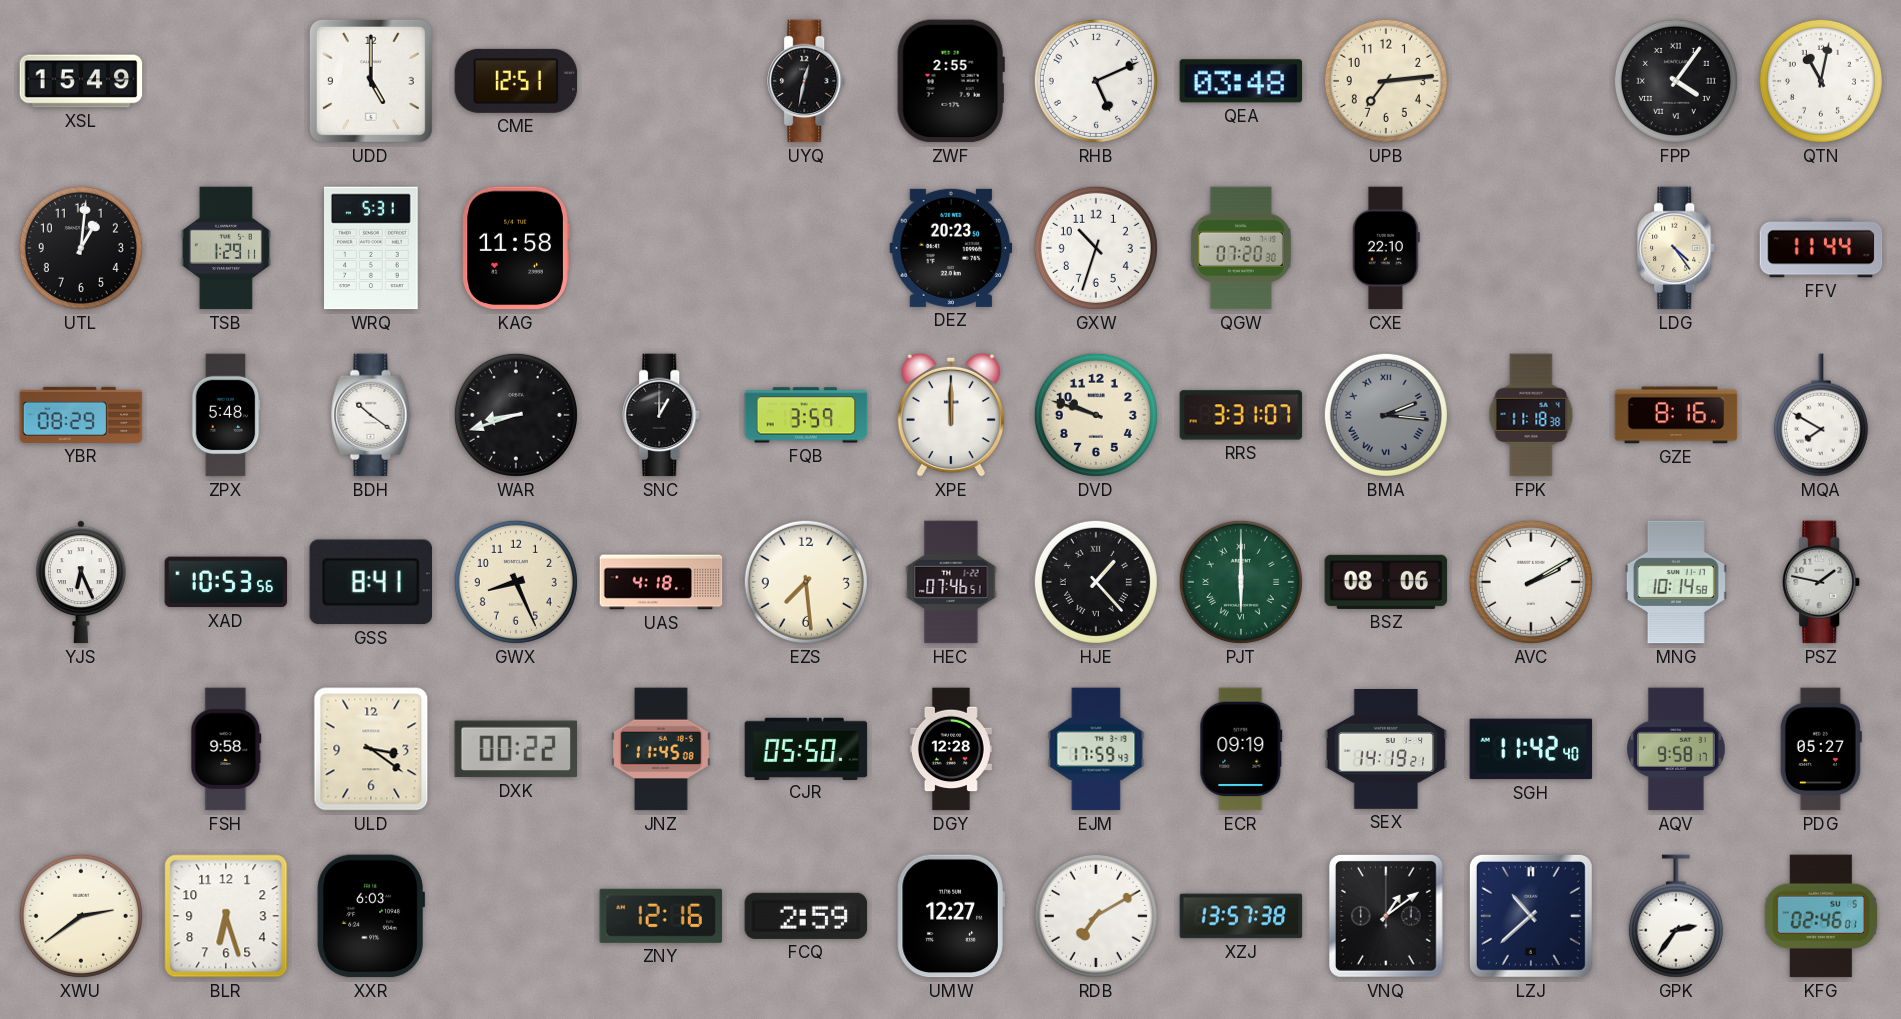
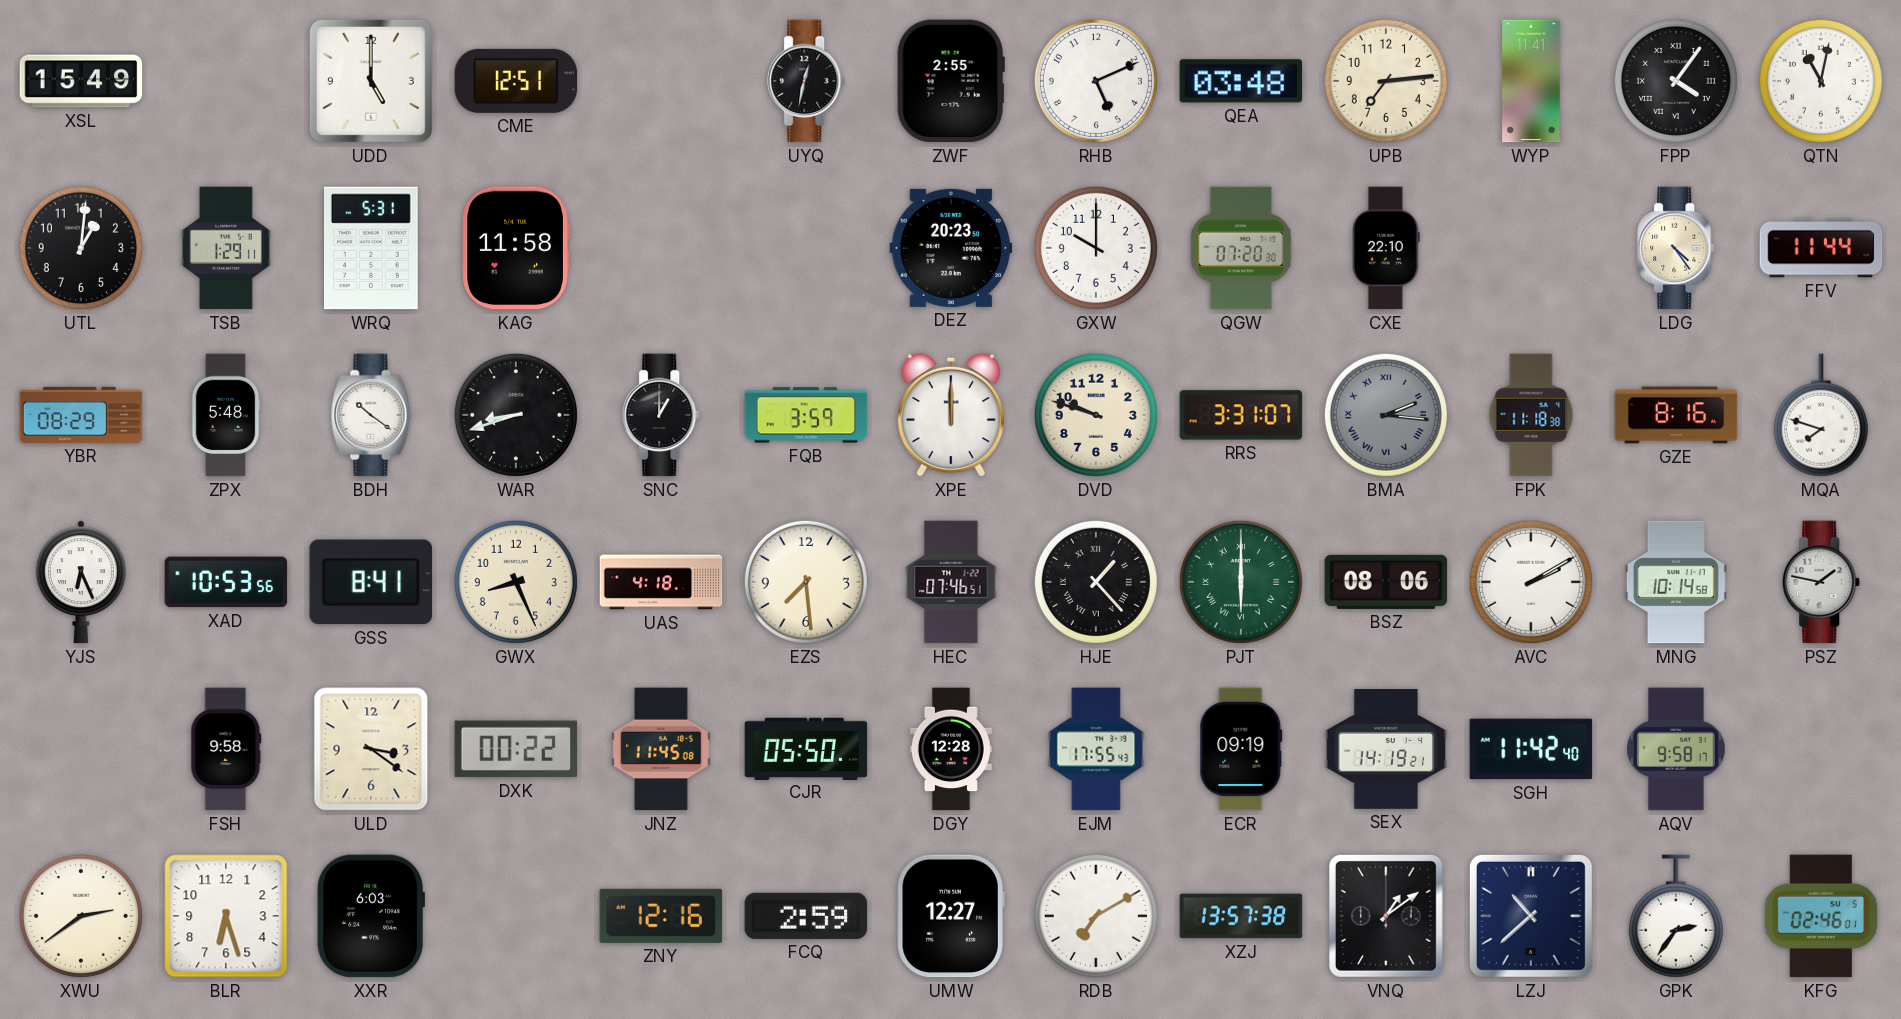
WYP: none -> 11:41
GXW: 10:33 -> 10:00
MQA: 7:50 -> 7:48
EJM: 17:59 -> 17:55
PDG: 05:27 -> none
